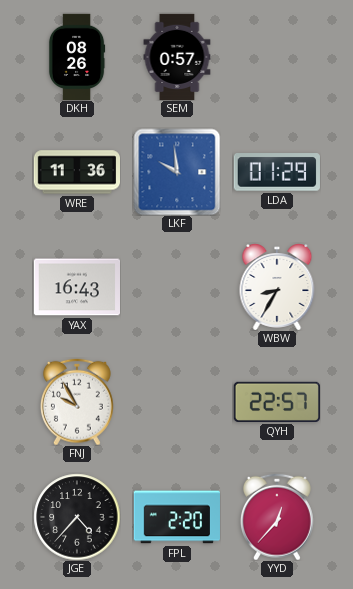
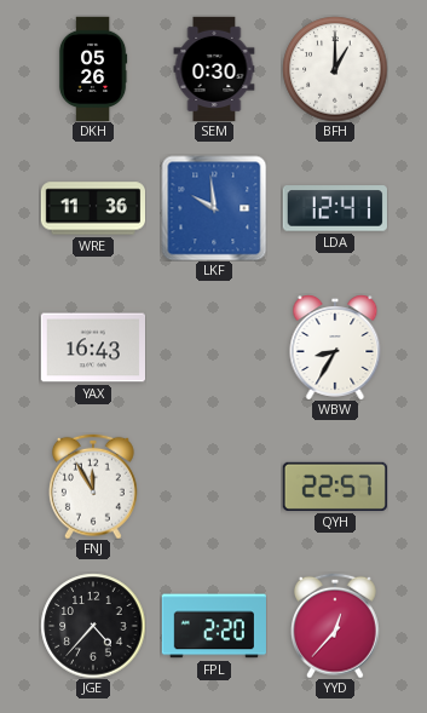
DKH: 08:26 -> 05:26
SEM: 0:57 -> 0:30
BFH: none -> 1:00
LDA: 01:29 -> 12:41
FNJ: 9:55 -> 11:55
